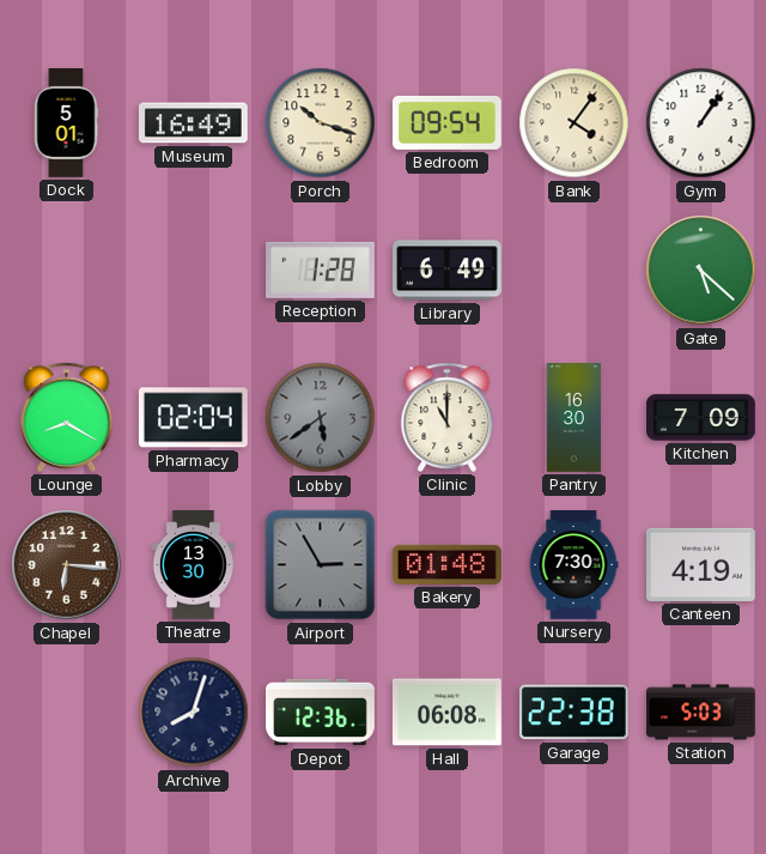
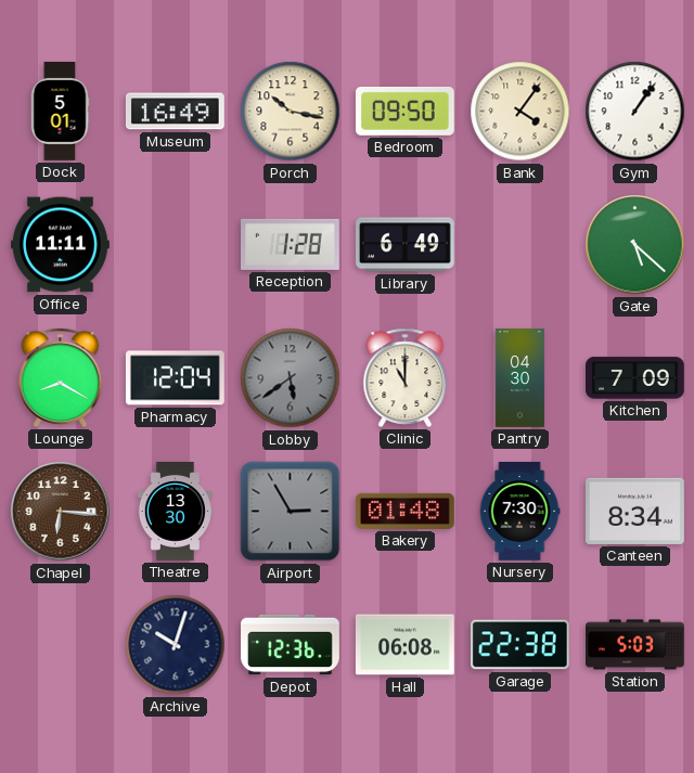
Porch: 10:18 -> 10:17
Bedroom: 09:54 -> 09:50
Office: none -> 11:11
Pharmacy: 02:04 -> 12:04
Pantry: 16:30 -> 04:30
Canteen: 4:19 -> 8:34
Archive: 8:03 -> 10:03
